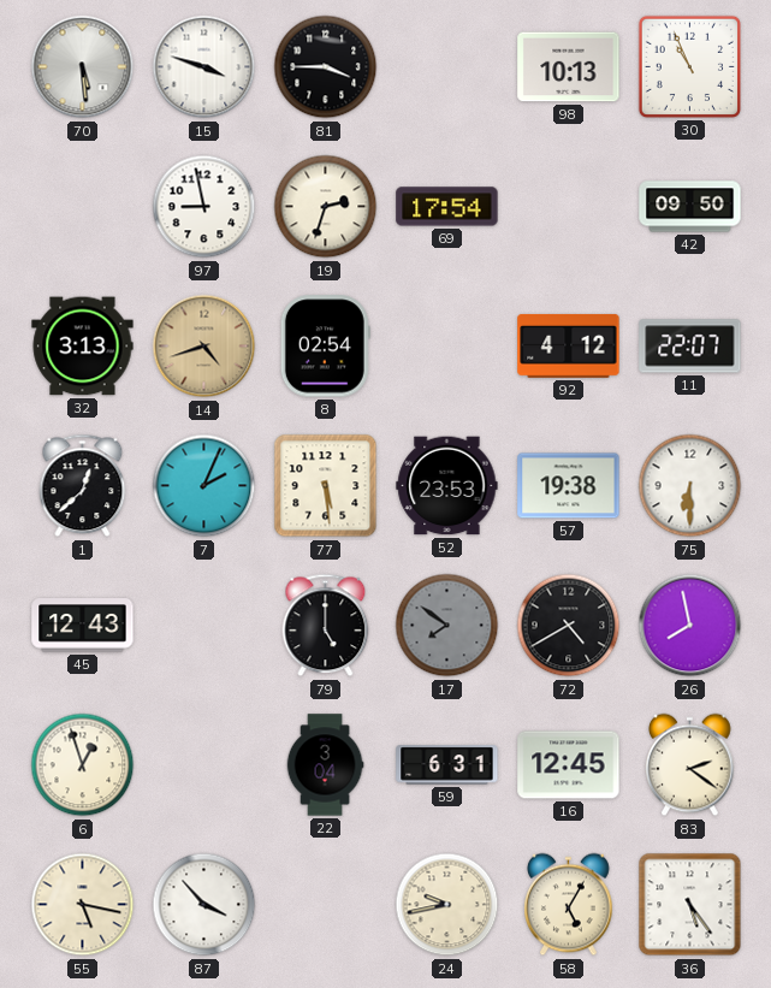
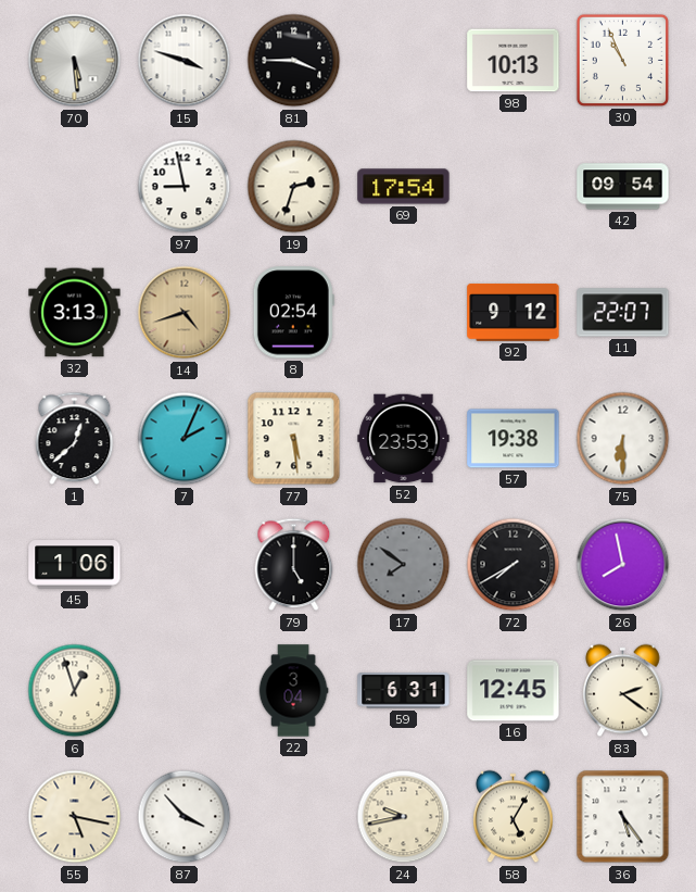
42: 09:50 -> 09:54
92: 4:12 -> 9:12
45: 12:43 -> 1:06
72: 4:40 -> 7:40
